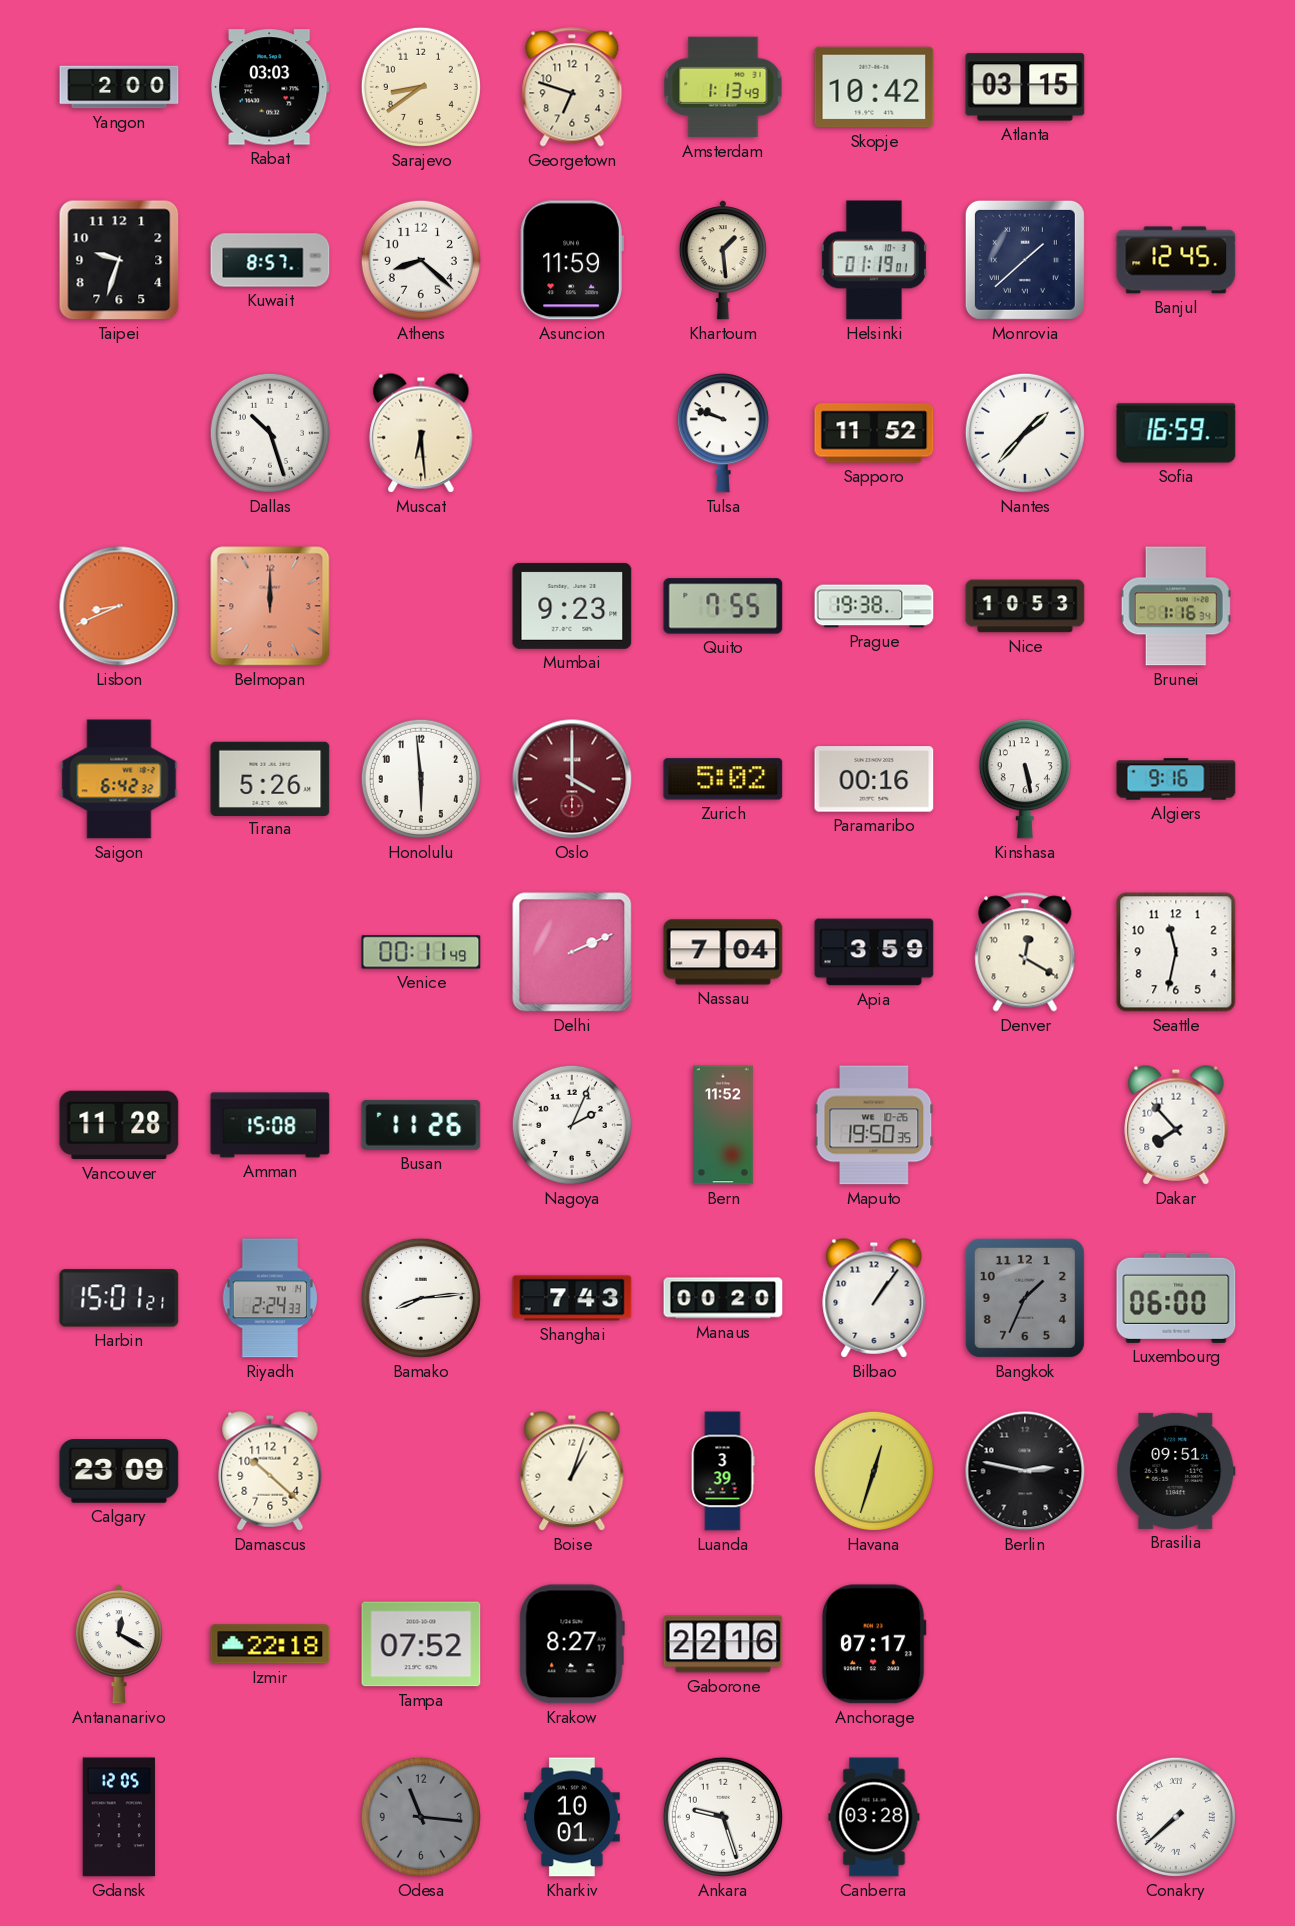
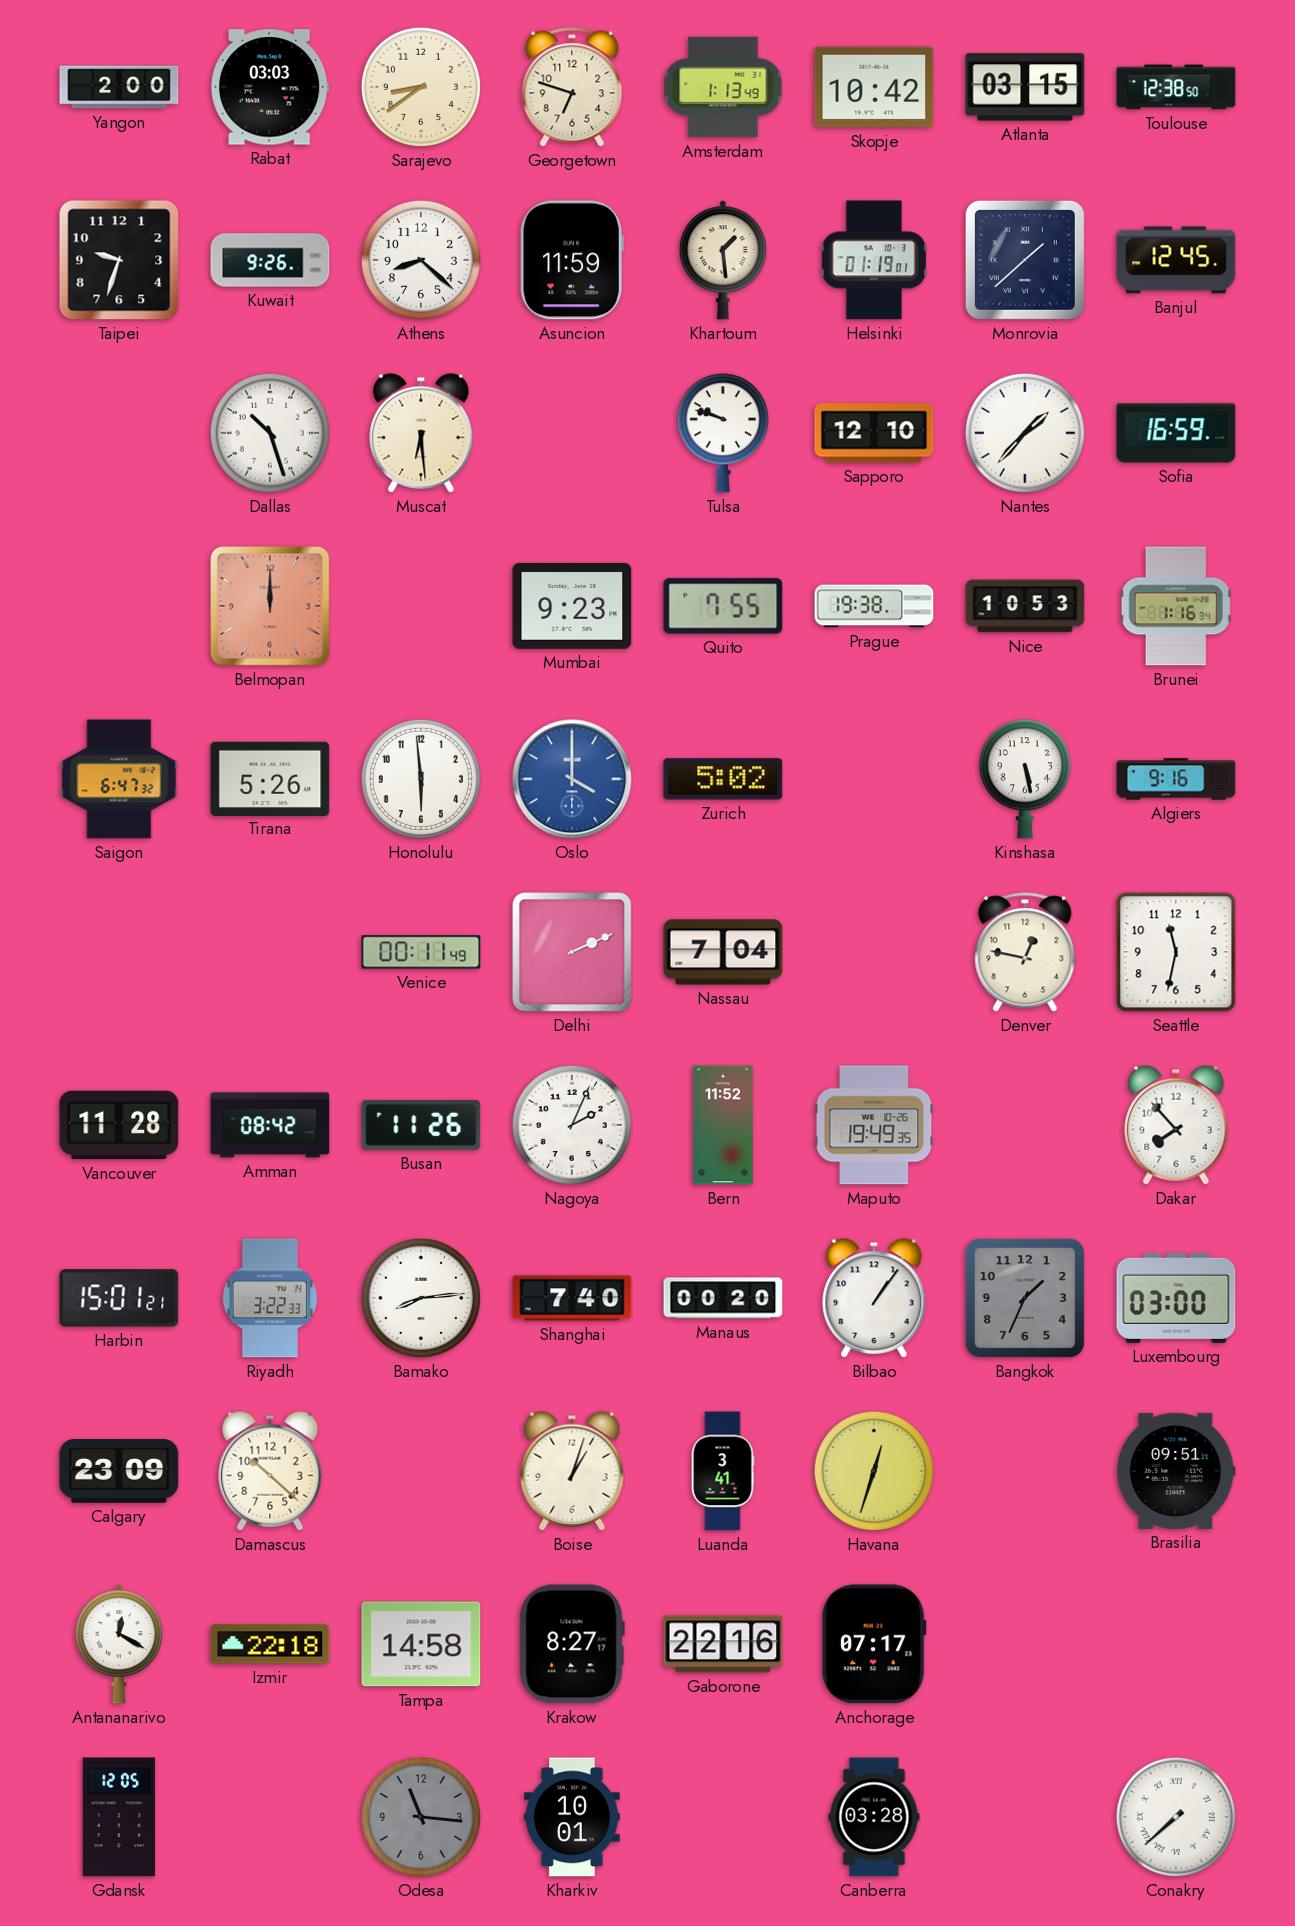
Toulouse: none -> 12:38
Kuwait: 8:57 -> 9:26
Sapporo: 11:52 -> 12:10
Lisbon: 8:41 -> none
Saigon: 6:42 -> 6:47
Oslo dial: burgundy -> blue
Paramaribo: 00:16 -> none
Apia: 3:59 -> none
Denver: 12:20 -> 12:47
Amman: 15:08 -> 08:42
Maputo: 19:50 -> 19:49
Riyadh: 2:24 -> 3:22
Shanghai: 7:43 -> 7:40
Luxembourg: 06:00 -> 03:00
Luanda: 3:39 -> 3:41
Berlin: 2:47 -> none
Tampa: 07:52 -> 14:58
Ankara: 9:27 -> none
